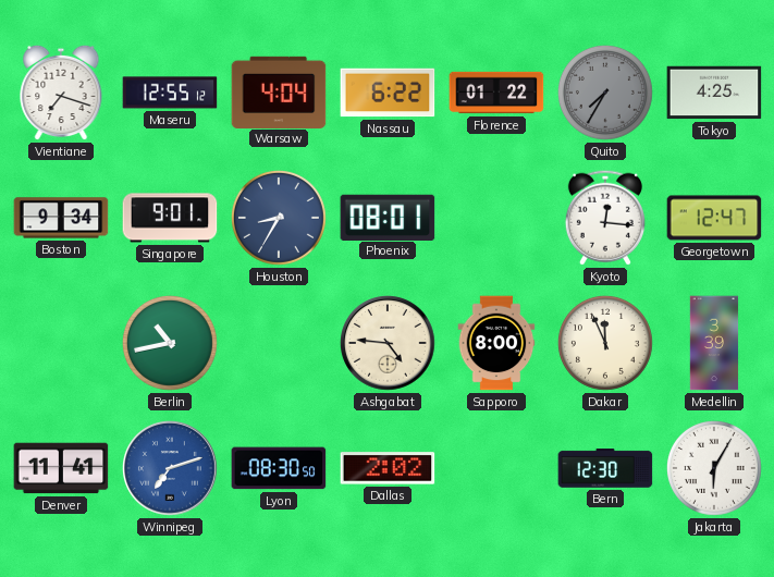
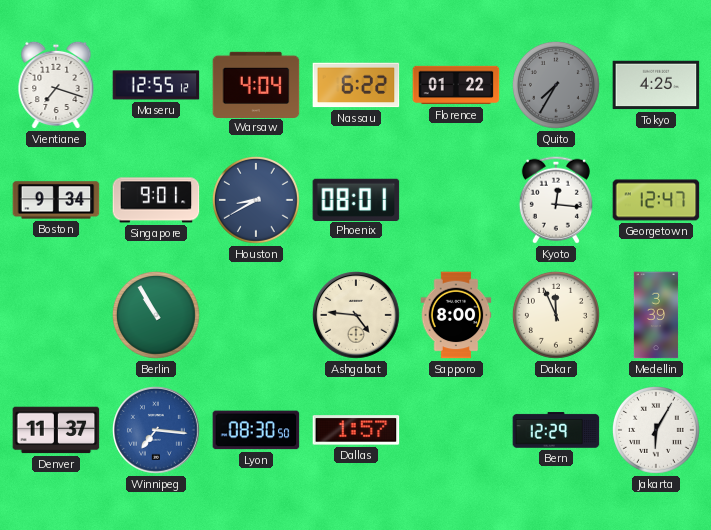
Houston: 8:35 -> 8:40
Berlin: 10:43 -> 10:55
Denver: 11:41 -> 11:37
Winnipeg: 7:12 -> 7:16
Dallas: 2:02 -> 1:57
Bern: 12:30 -> 12:29
